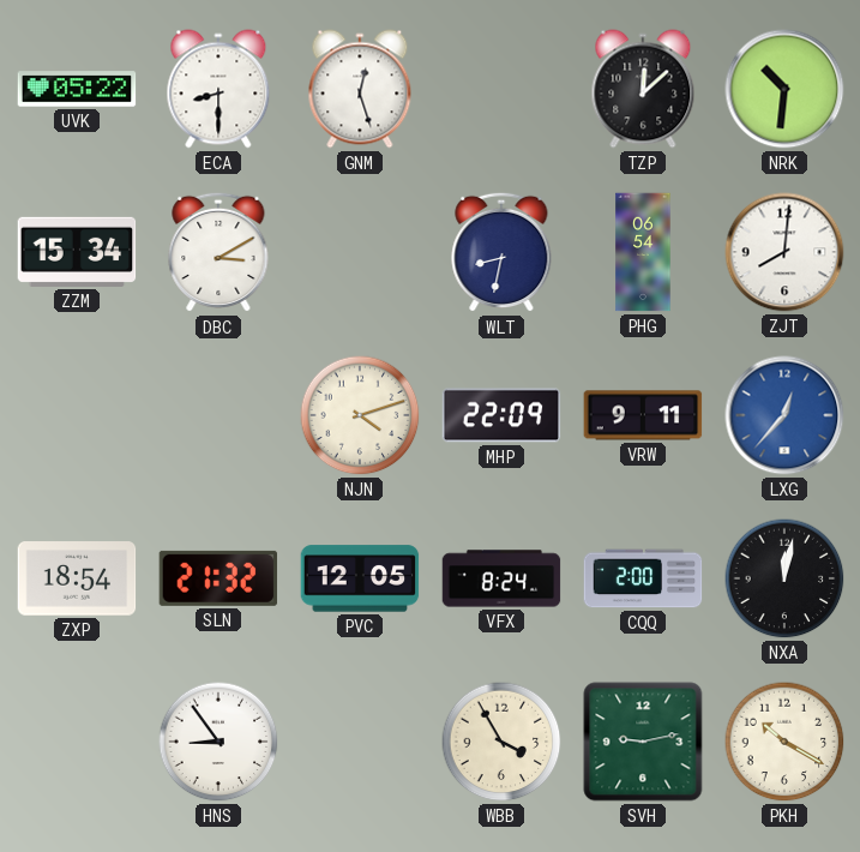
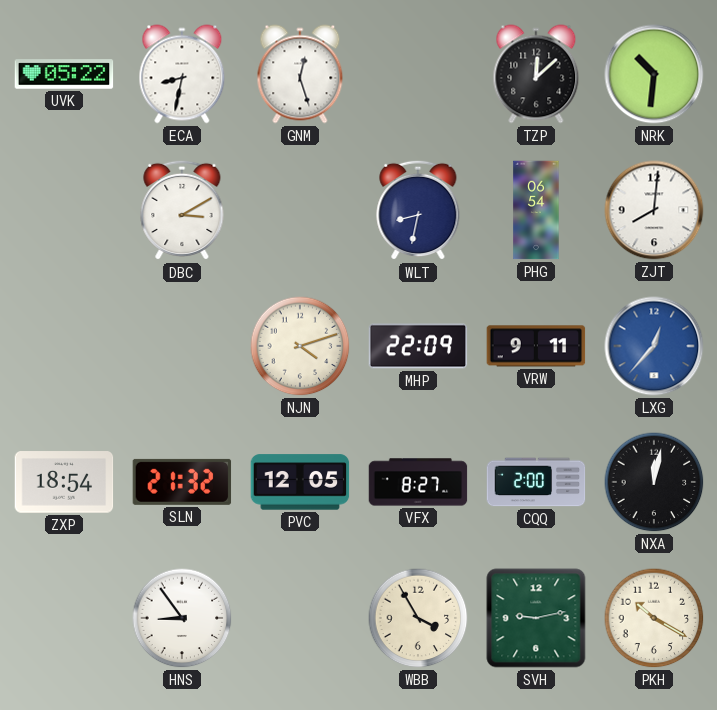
ECA: 8:30 -> 8:32
ZZM: 15:34 -> none
VFX: 8:24 -> 8:27
